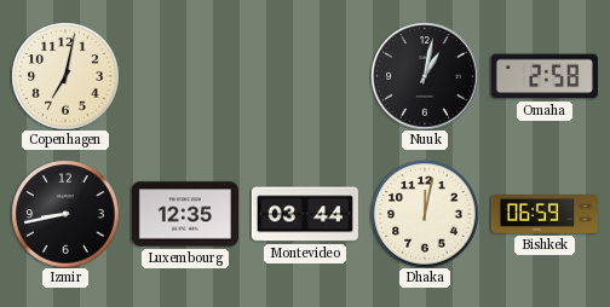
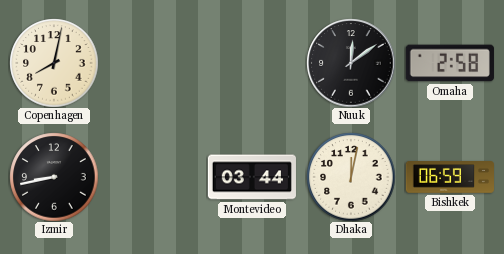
Copenhagen: 7:02 -> 8:02
Nuuk: 1:02 -> 12:09
Luxembourg: 12:35 -> none
